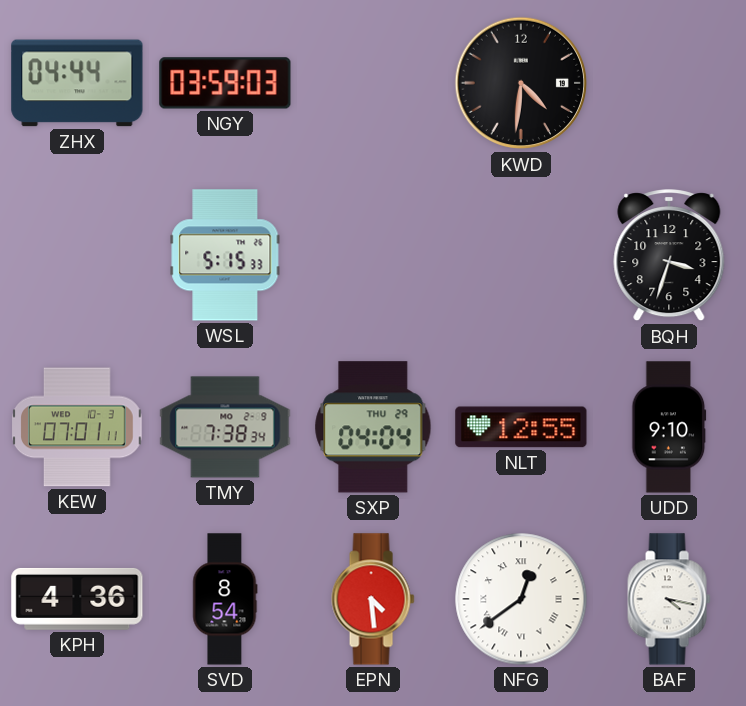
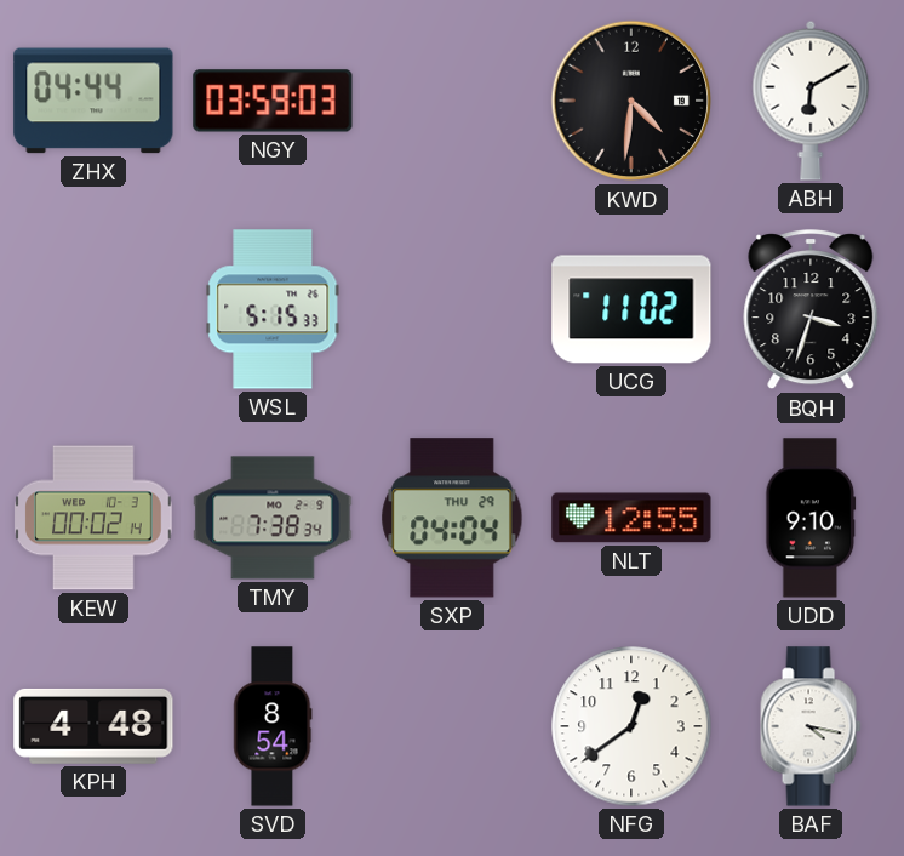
ABH: none -> 6:10
UCG: none -> 11:02
KEW: 07:01 -> 00:02
KPH: 4:36 -> 4:48
EPN: 4:29 -> none
NFG numerals: Roman -> Arabic
